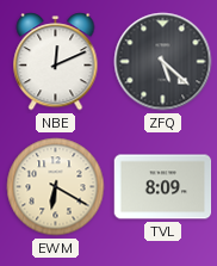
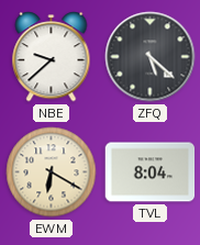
NBE: 12:11 -> 9:38
TVL: 8:09 -> 8:04
